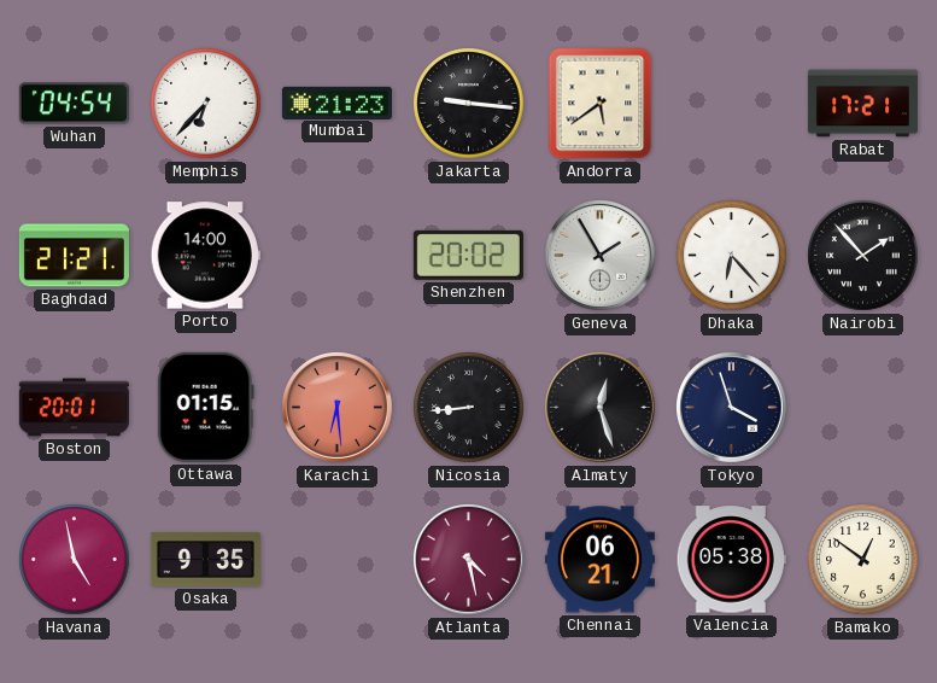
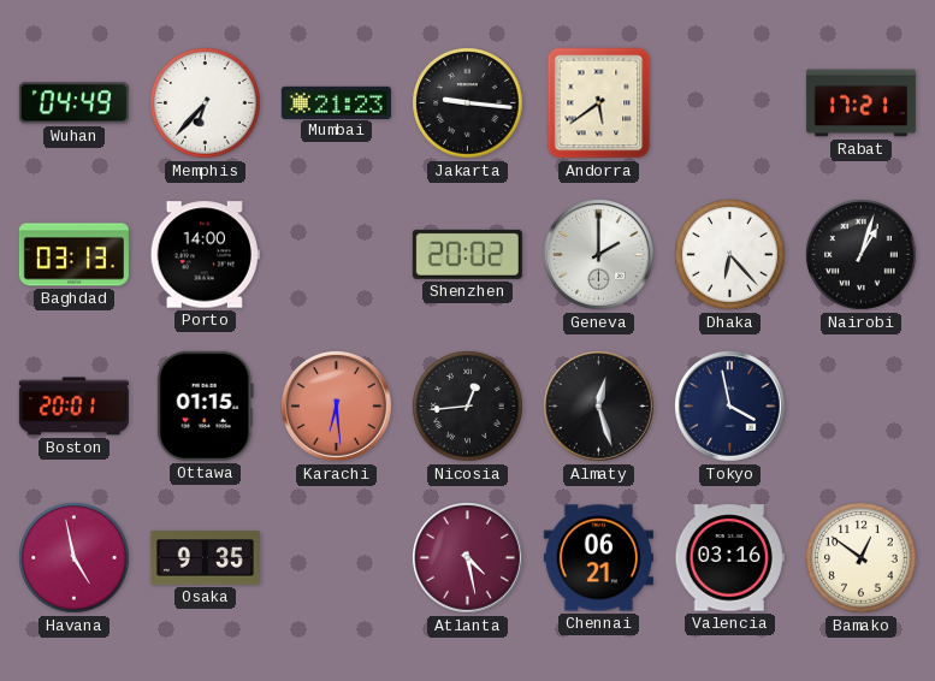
Wuhan: 04:54 -> 04:49
Baghdad: 21:21 -> 03:13
Geneva: 1:55 -> 2:00
Nairobi: 1:53 -> 1:03
Nicosia: 8:44 -> 12:44
Tokyo: 3:57 -> 3:58
Valencia: 05:38 -> 03:16
